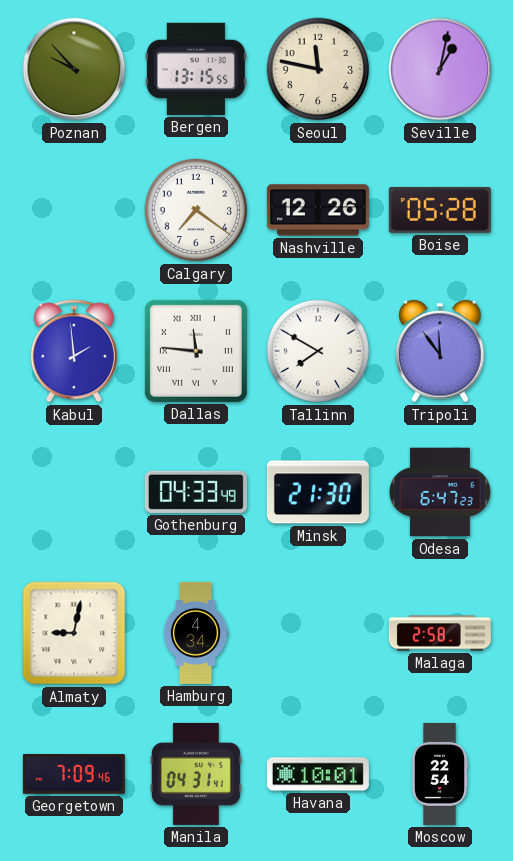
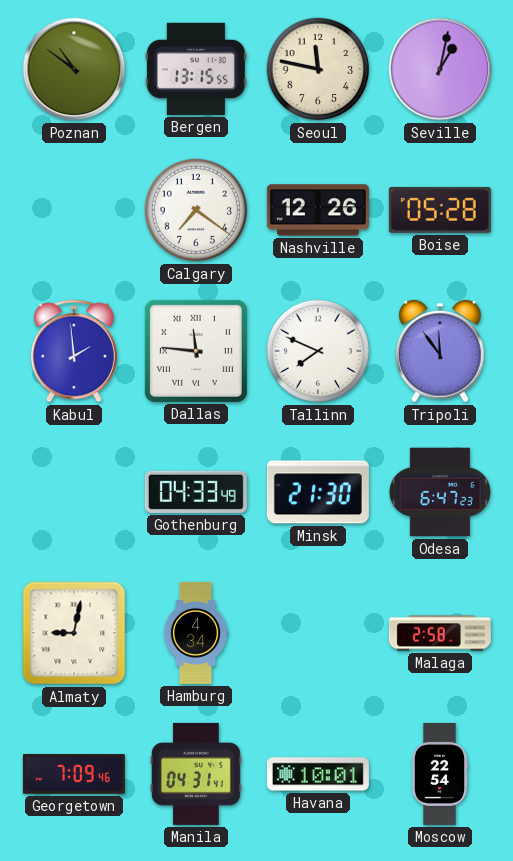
Poznan: 9:53 -> 10:51
Tallinn: 7:50 -> 7:49
